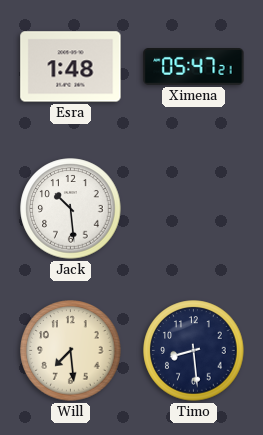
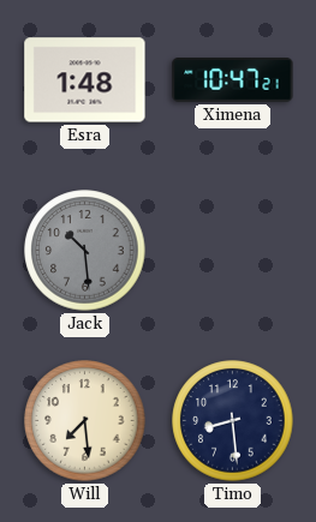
Ximena: 05:47 -> 10:47
Jack dial: white -> grey
